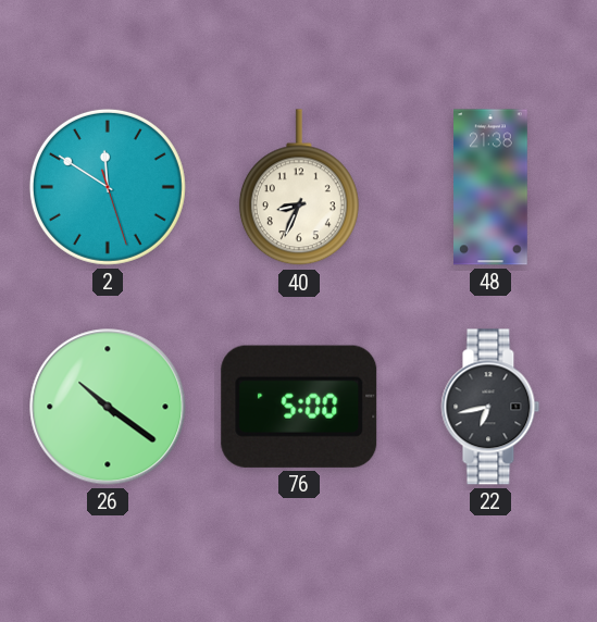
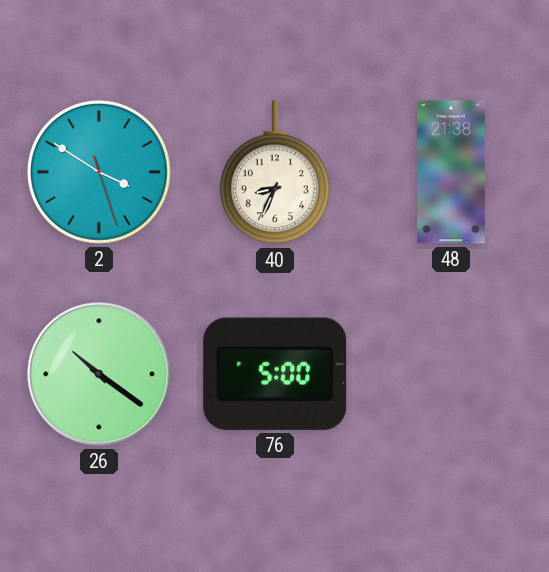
2: 11:50 -> 3:50
22: 6:43 -> none
